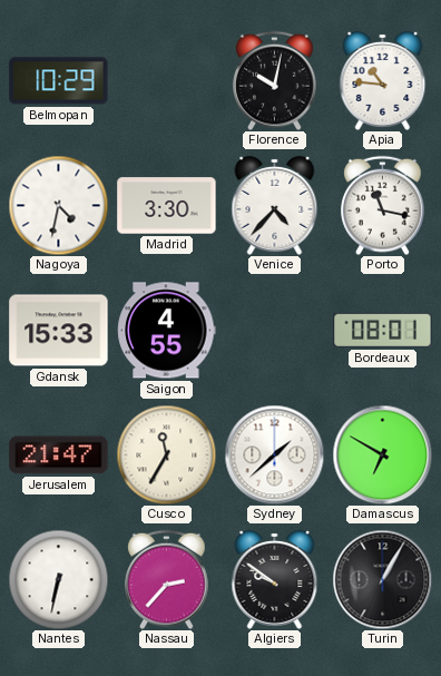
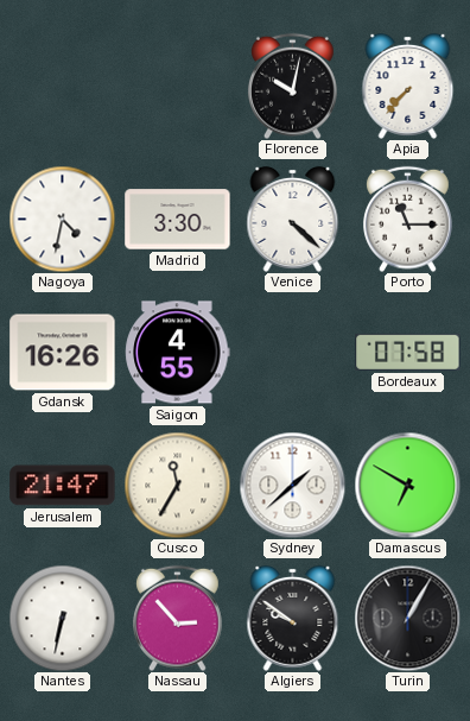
Belmopan: 10:29 -> none
Apia: 10:46 -> 7:37
Venice: 4:37 -> 4:22
Porto: 11:17 -> 11:15
Gdansk: 15:33 -> 16:26
Bordeaux: 08:01 -> 07:58
Nassau: 2:37 -> 2:53
